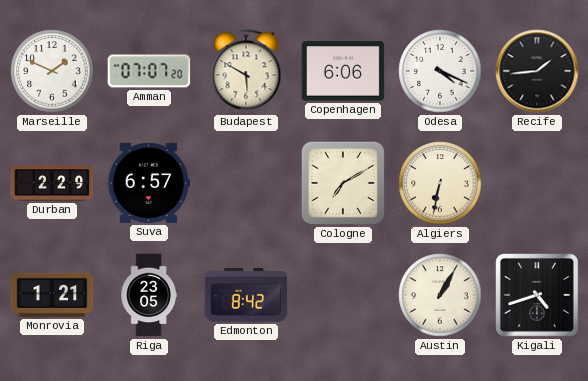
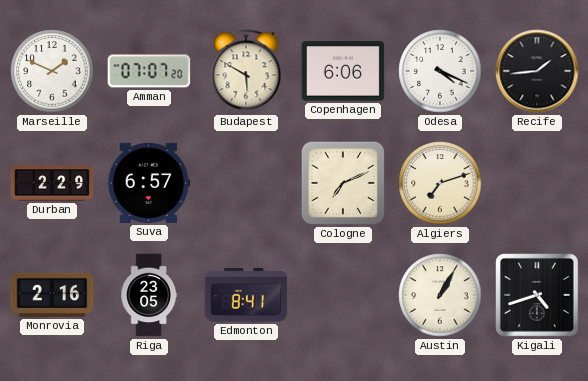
Cologne: 7:10 -> 7:11
Algiers: 6:32 -> 7:12
Monrovia: 1:21 -> 2:16
Edmonton: 8:42 -> 8:41
